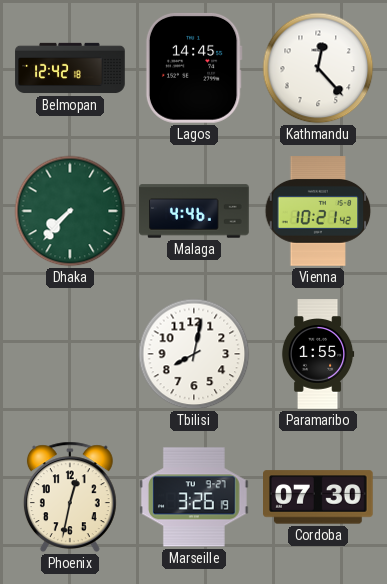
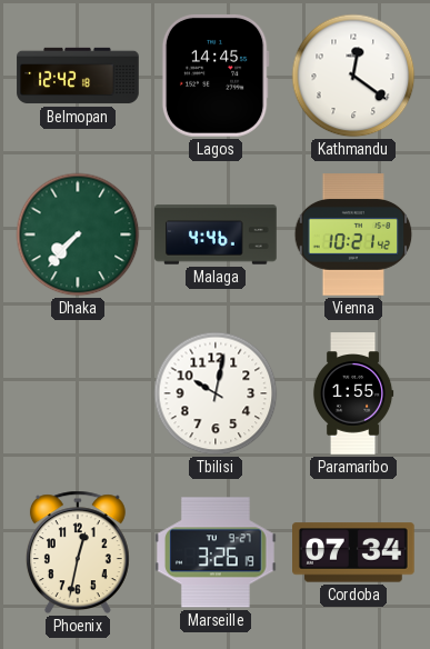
Kathmandu: 12:23 -> 12:21
Tbilisi: 8:02 -> 10:02
Cordoba: 07:30 -> 07:34
